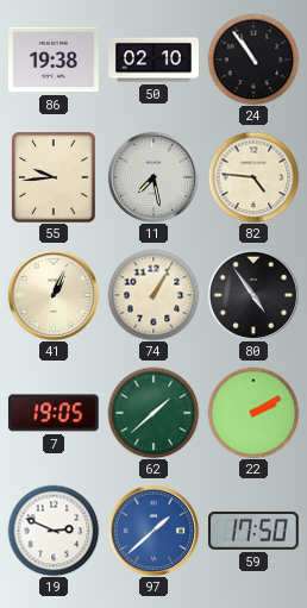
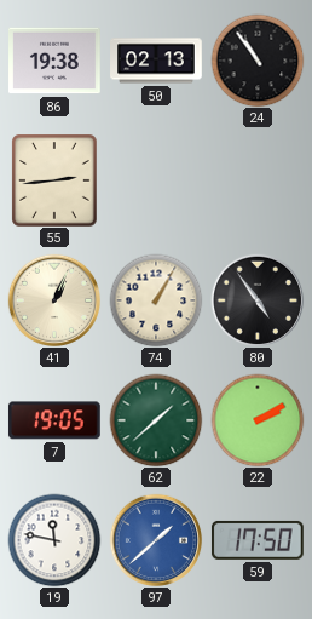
50: 02:10 -> 02:13
55: 9:44 -> 2:44
11: 7:28 -> none
82: 4:46 -> none
19: 2:49 -> 11:47
